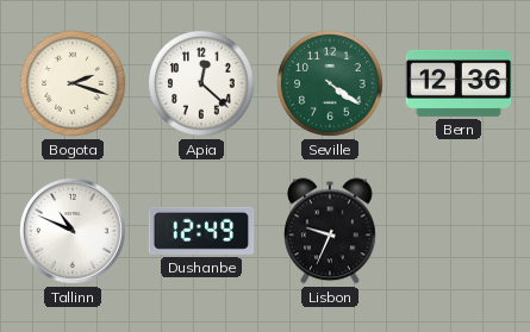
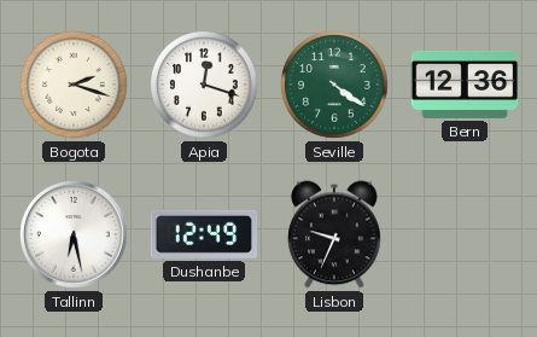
Apia: 12:22 -> 12:18
Tallinn: 10:49 -> 6:28
